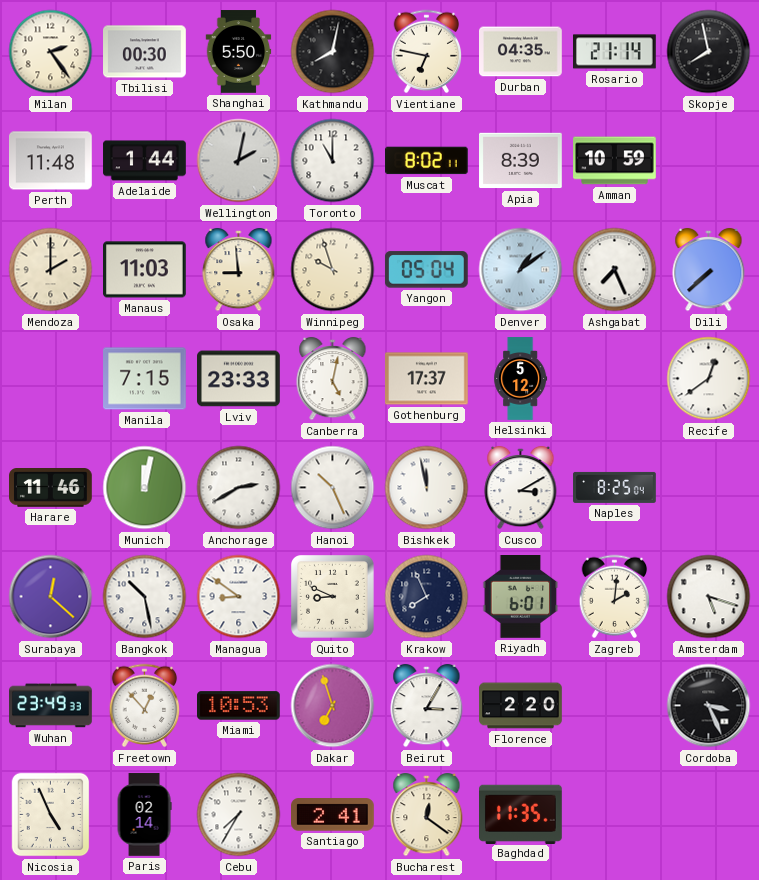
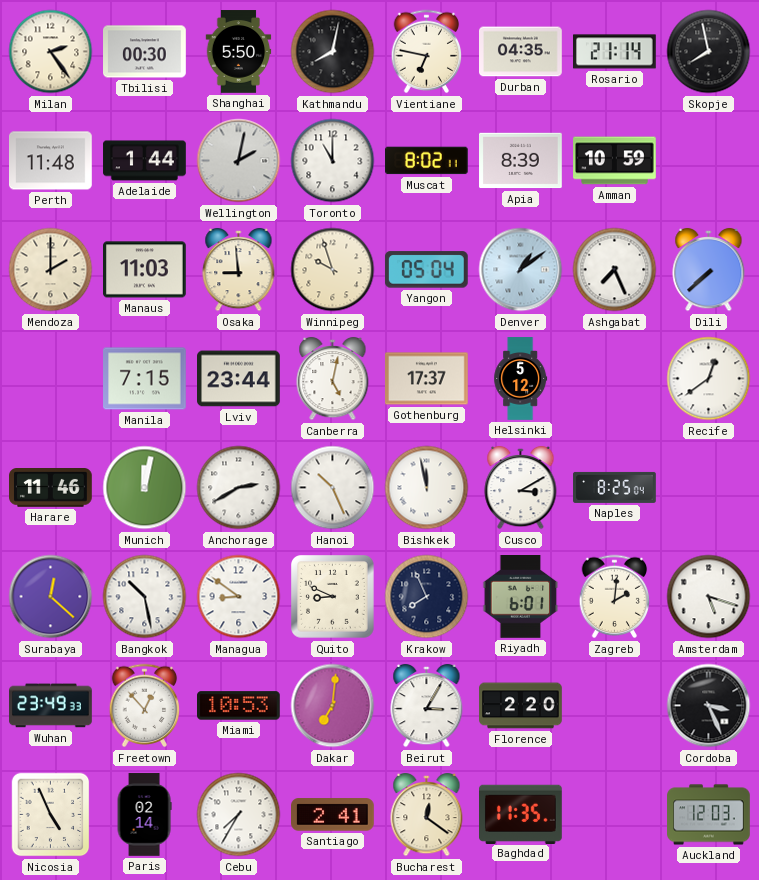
Lviv: 23:33 -> 23:44
Dakar: 6:57 -> 7:01
Auckland: none -> 12:03
